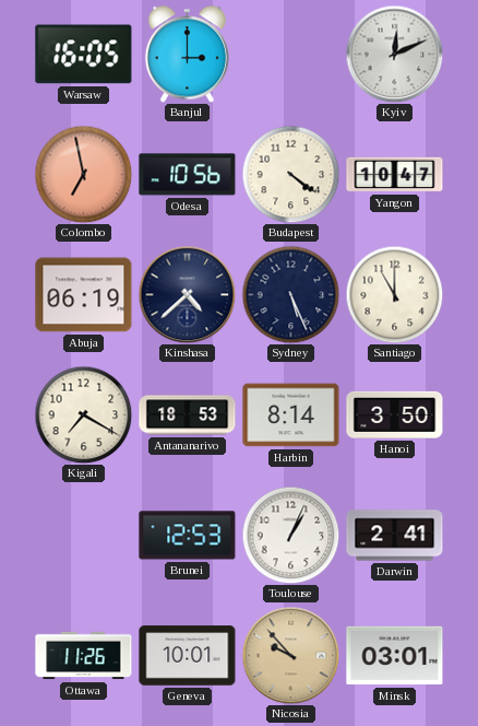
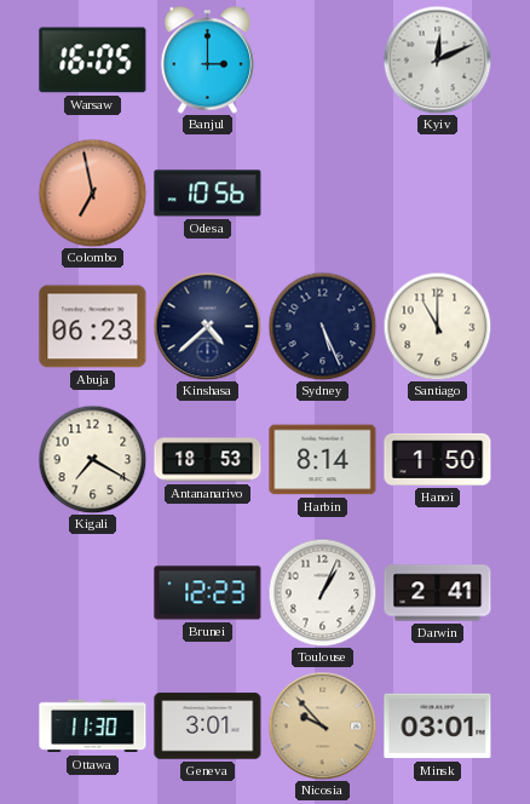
Budapest: 4:21 -> none
Yangon: 10:47 -> none
Abuja: 06:19 -> 06:23
Hanoi: 3:50 -> 1:50
Brunei: 12:53 -> 12:23
Ottawa: 11:26 -> 11:30
Geneva: 10:01 -> 3:01
